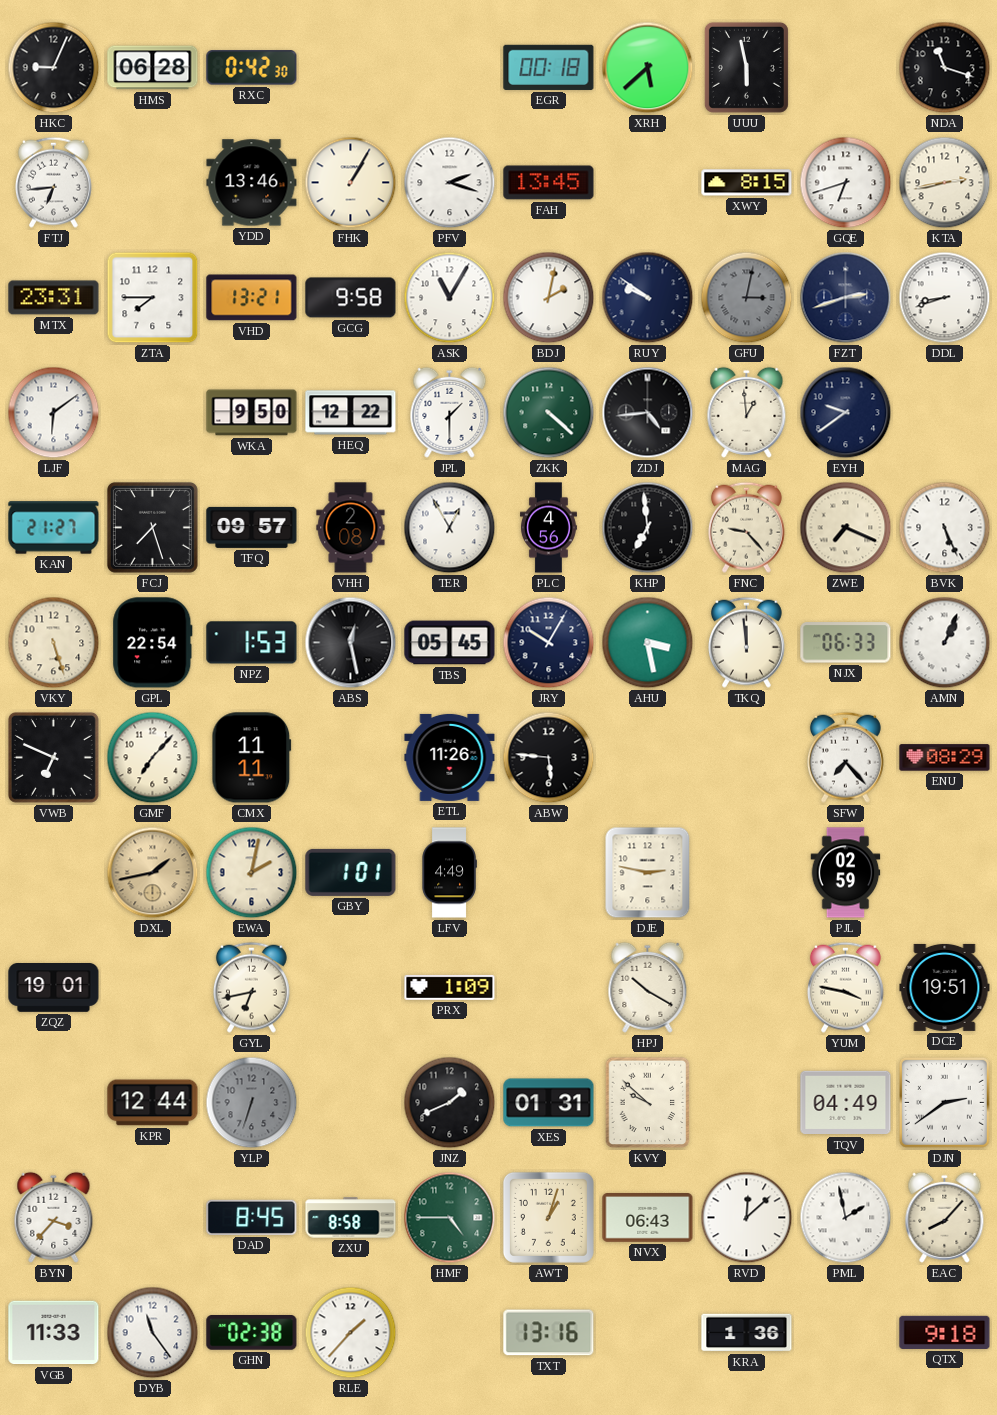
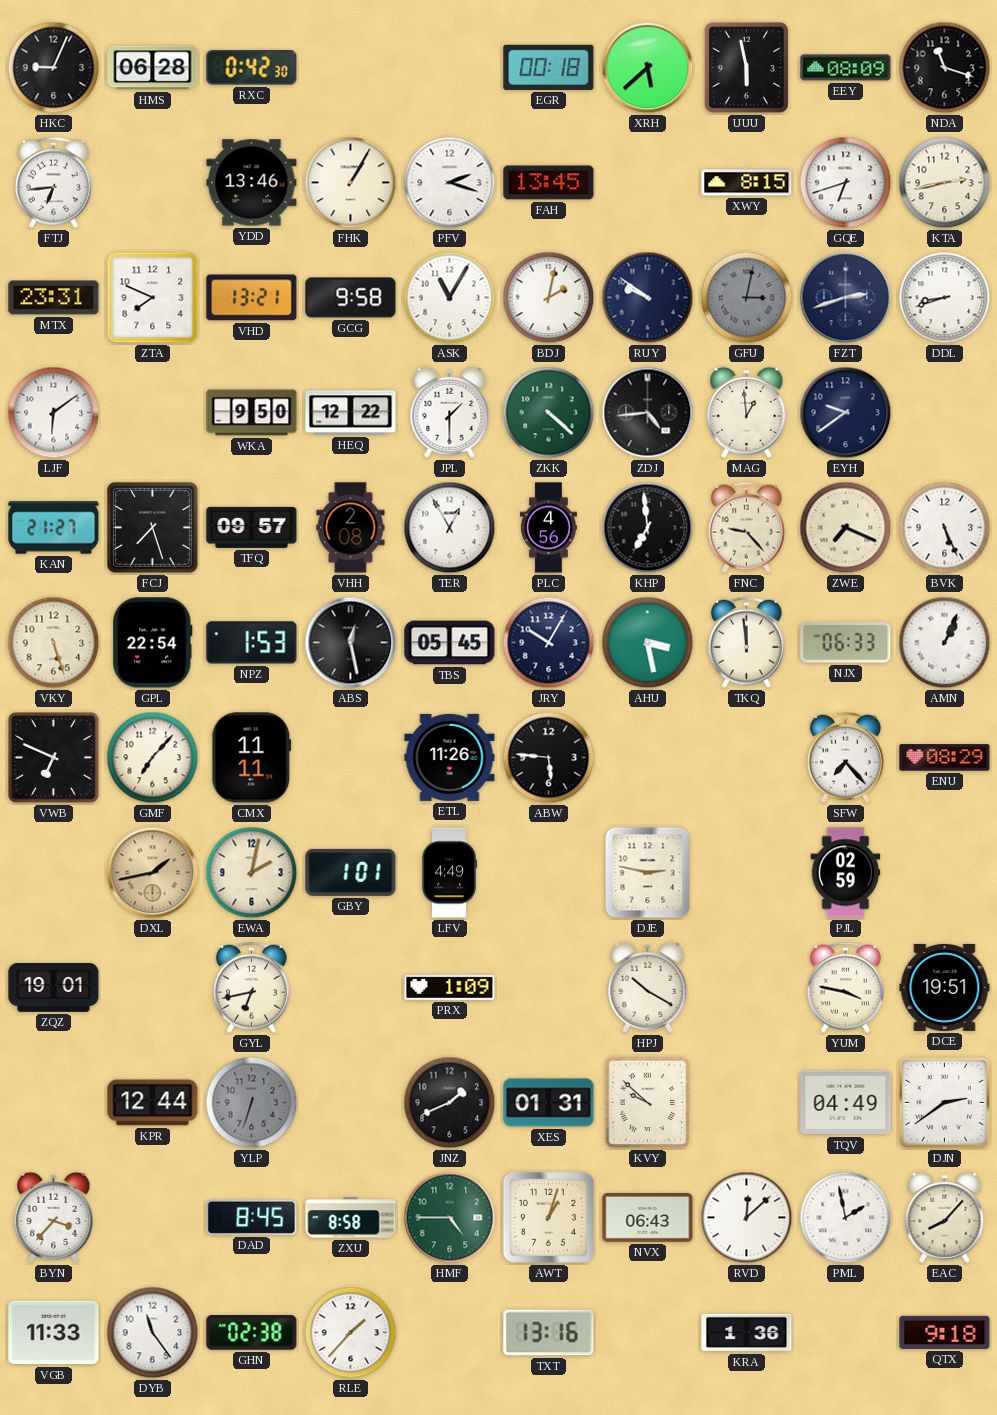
EEY: none -> 08:09
ZTA: 7:45 -> 7:49
